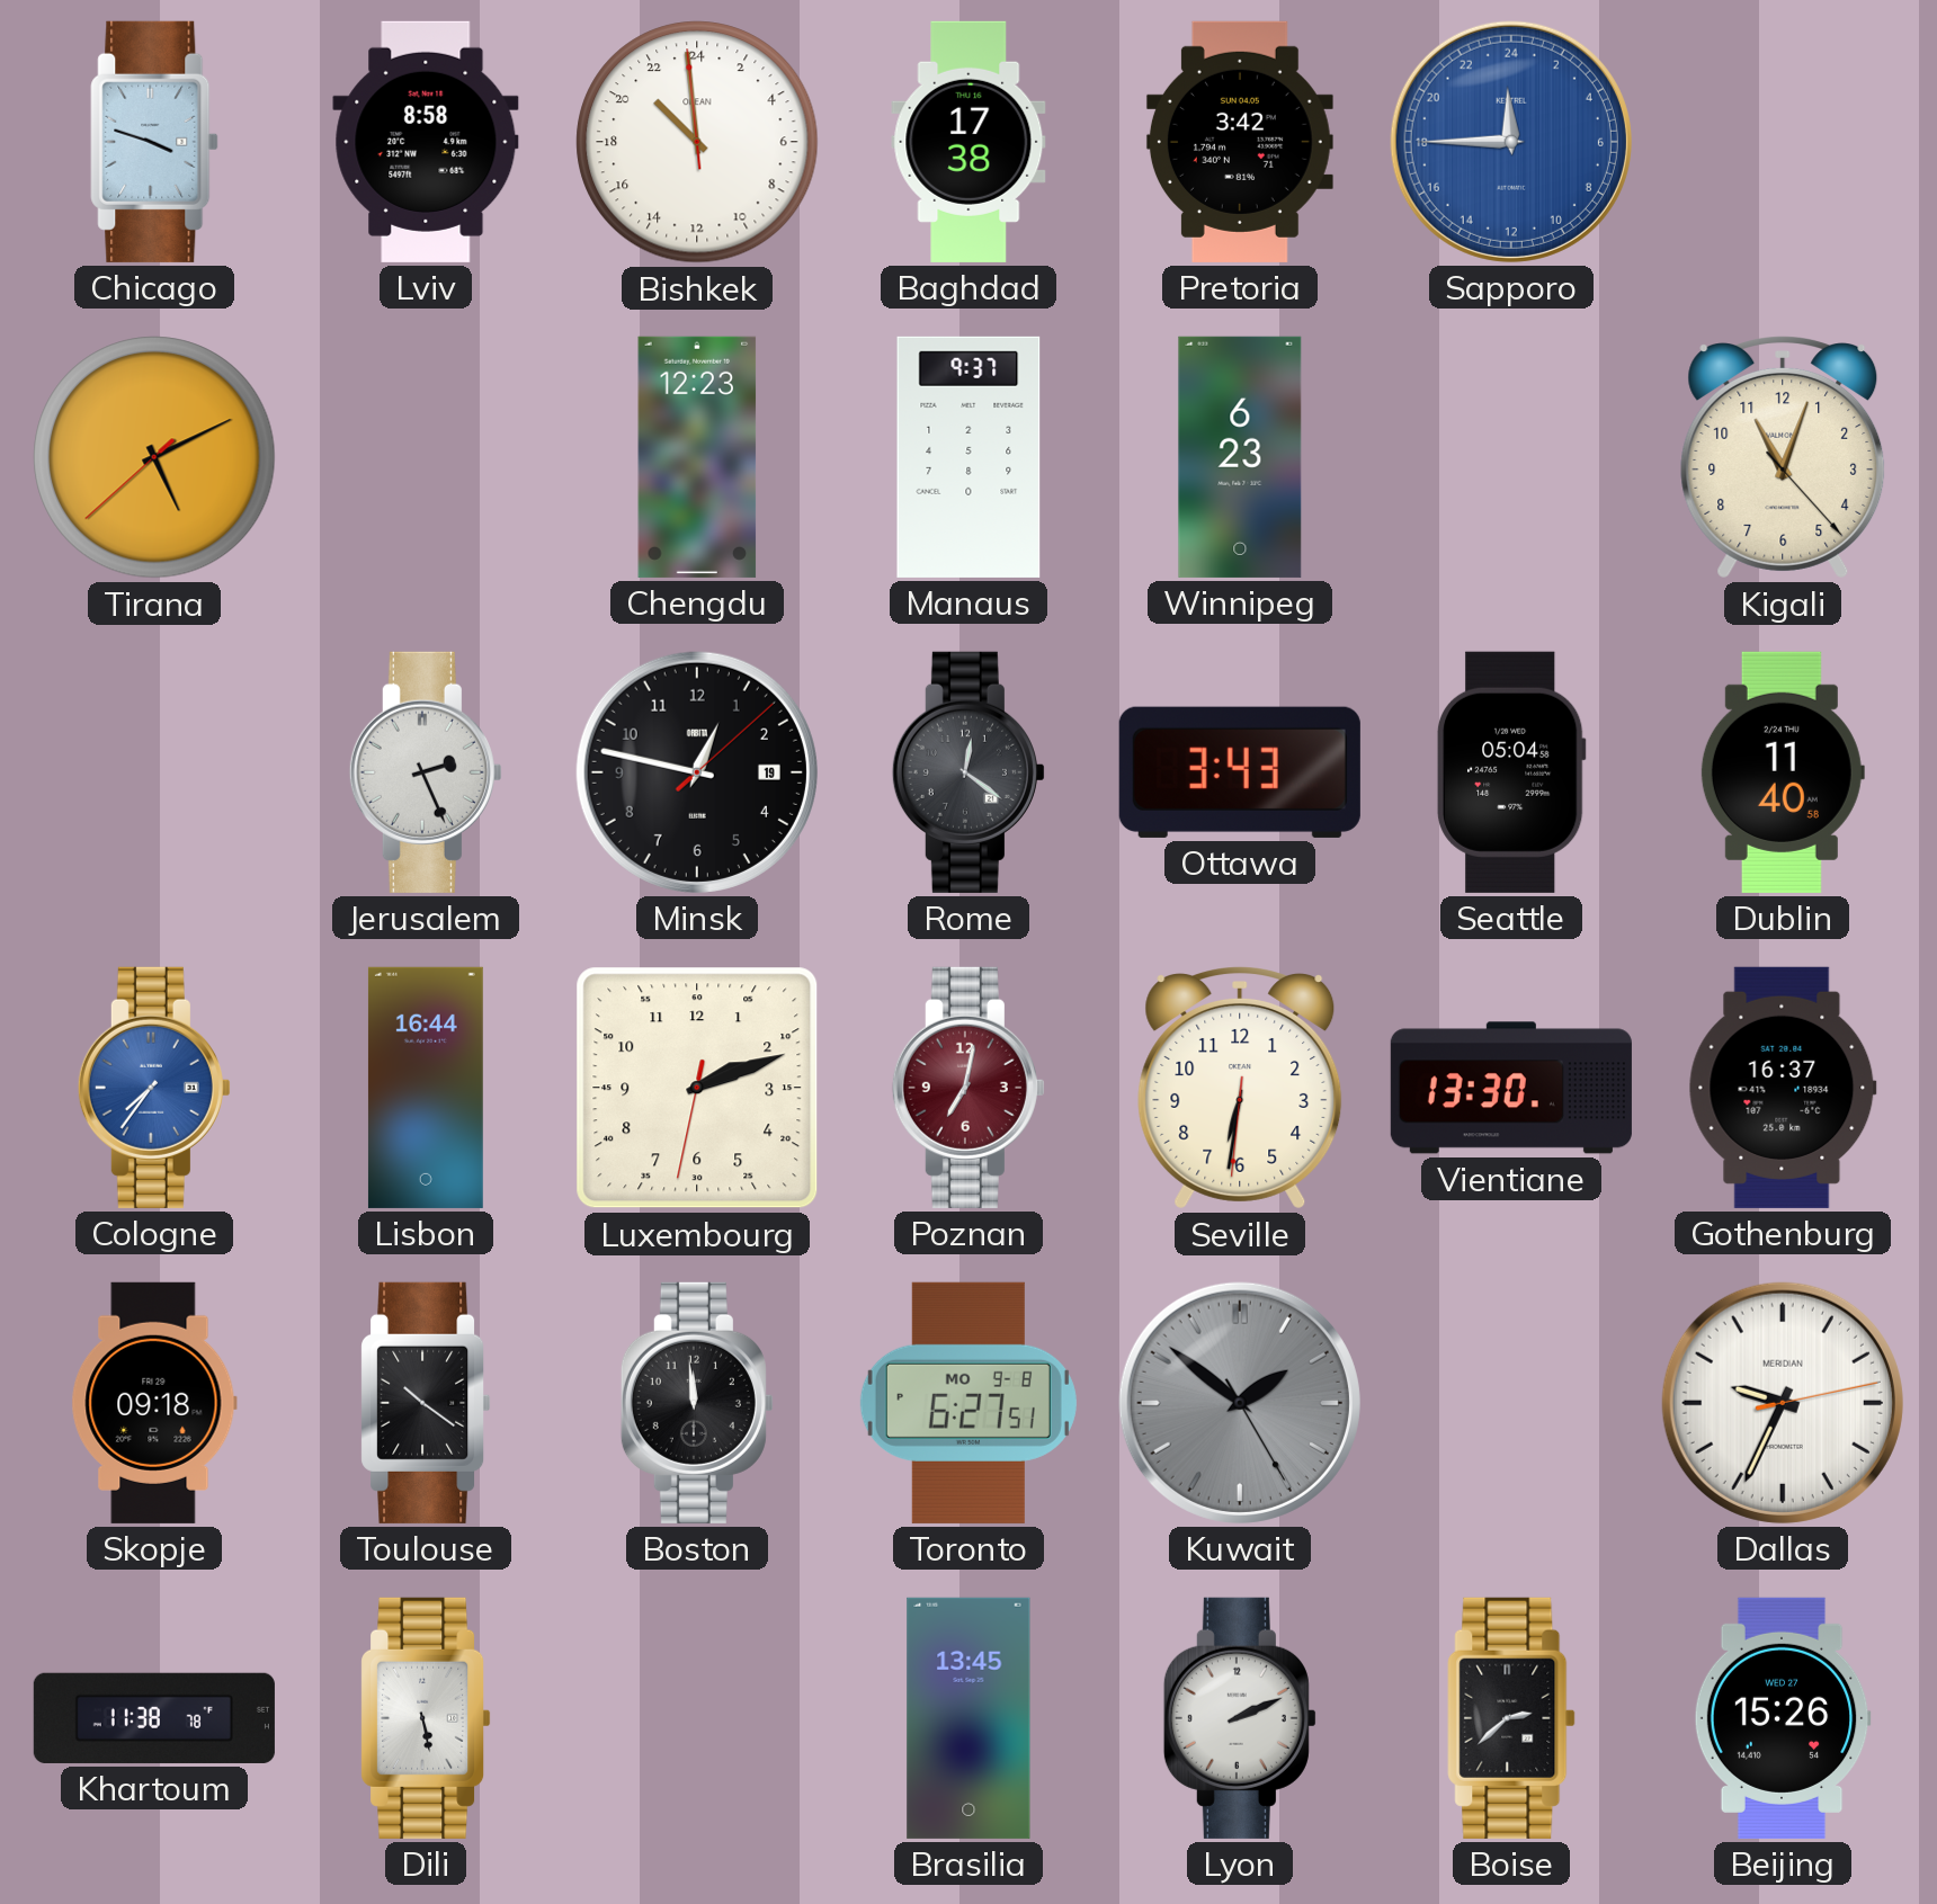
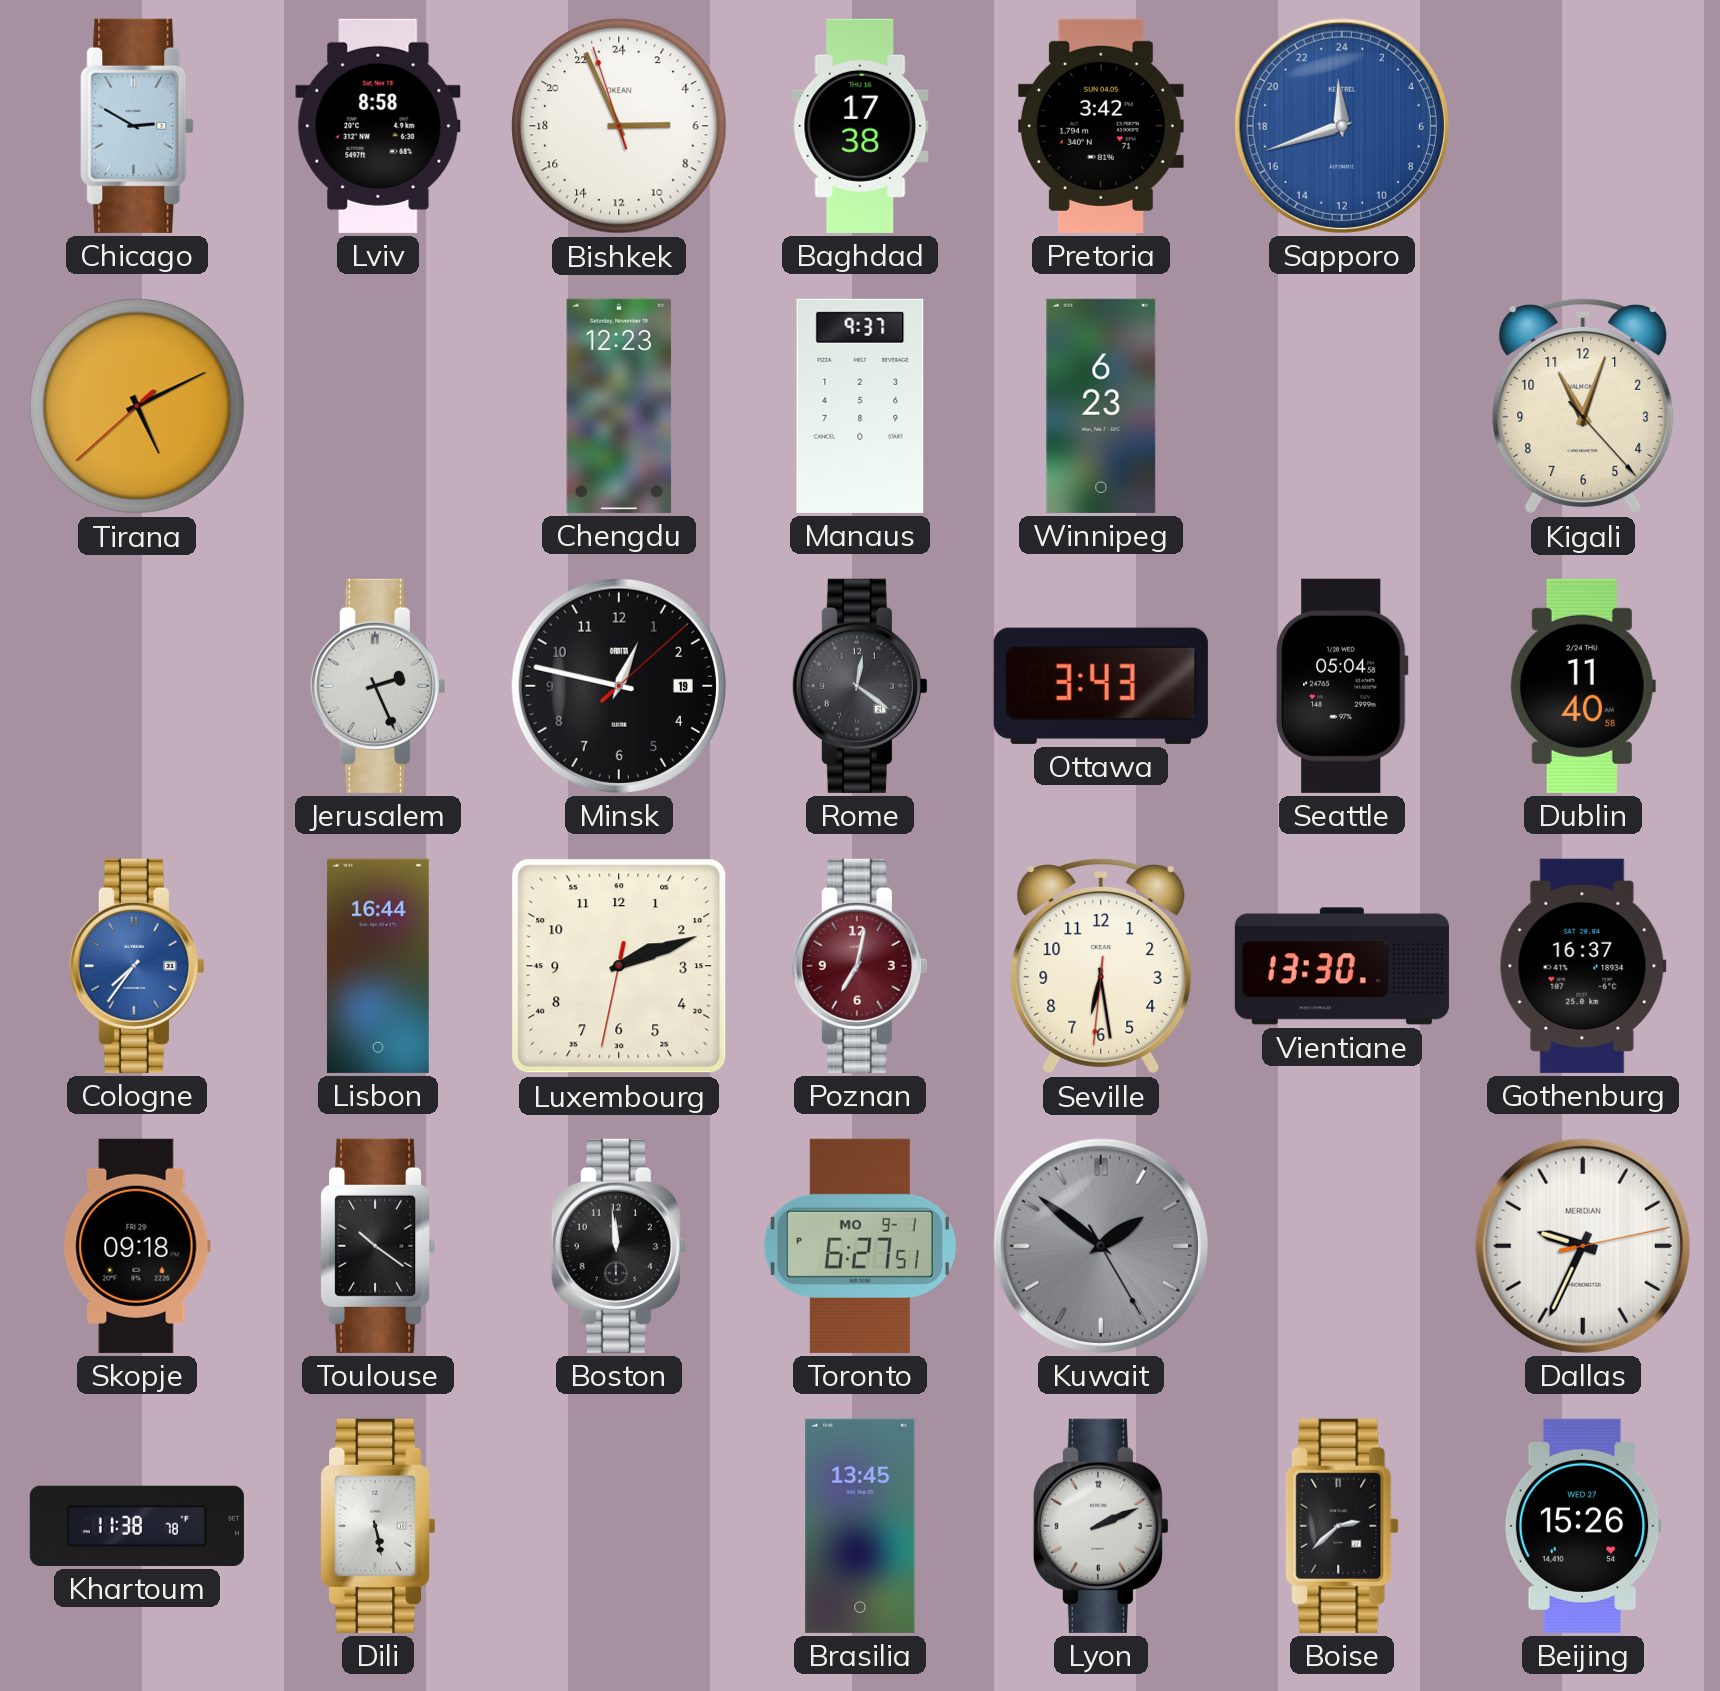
Chicago: 3:48 -> 2:50
Bishkek: 20:58 -> 5:55
Sapporo: 23:45 -> 23:42
Seville: 6:31 -> 6:28
Toronto date: MO 9-8 -> MO 9-1
